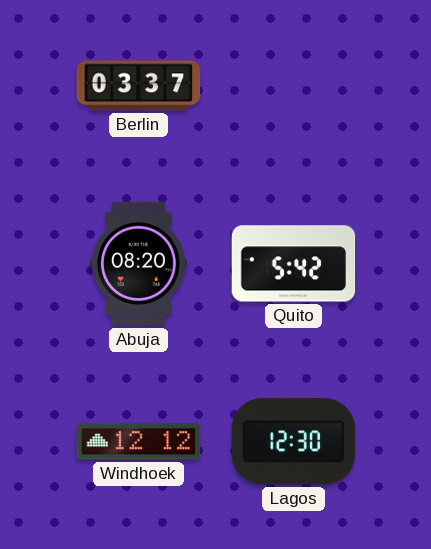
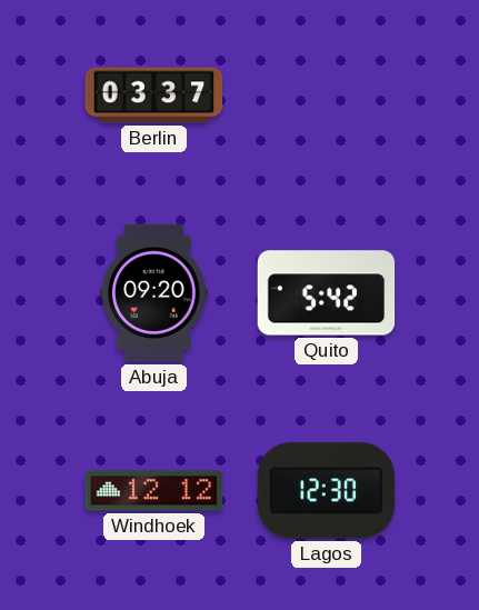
Abuja: 08:20 -> 09:20
